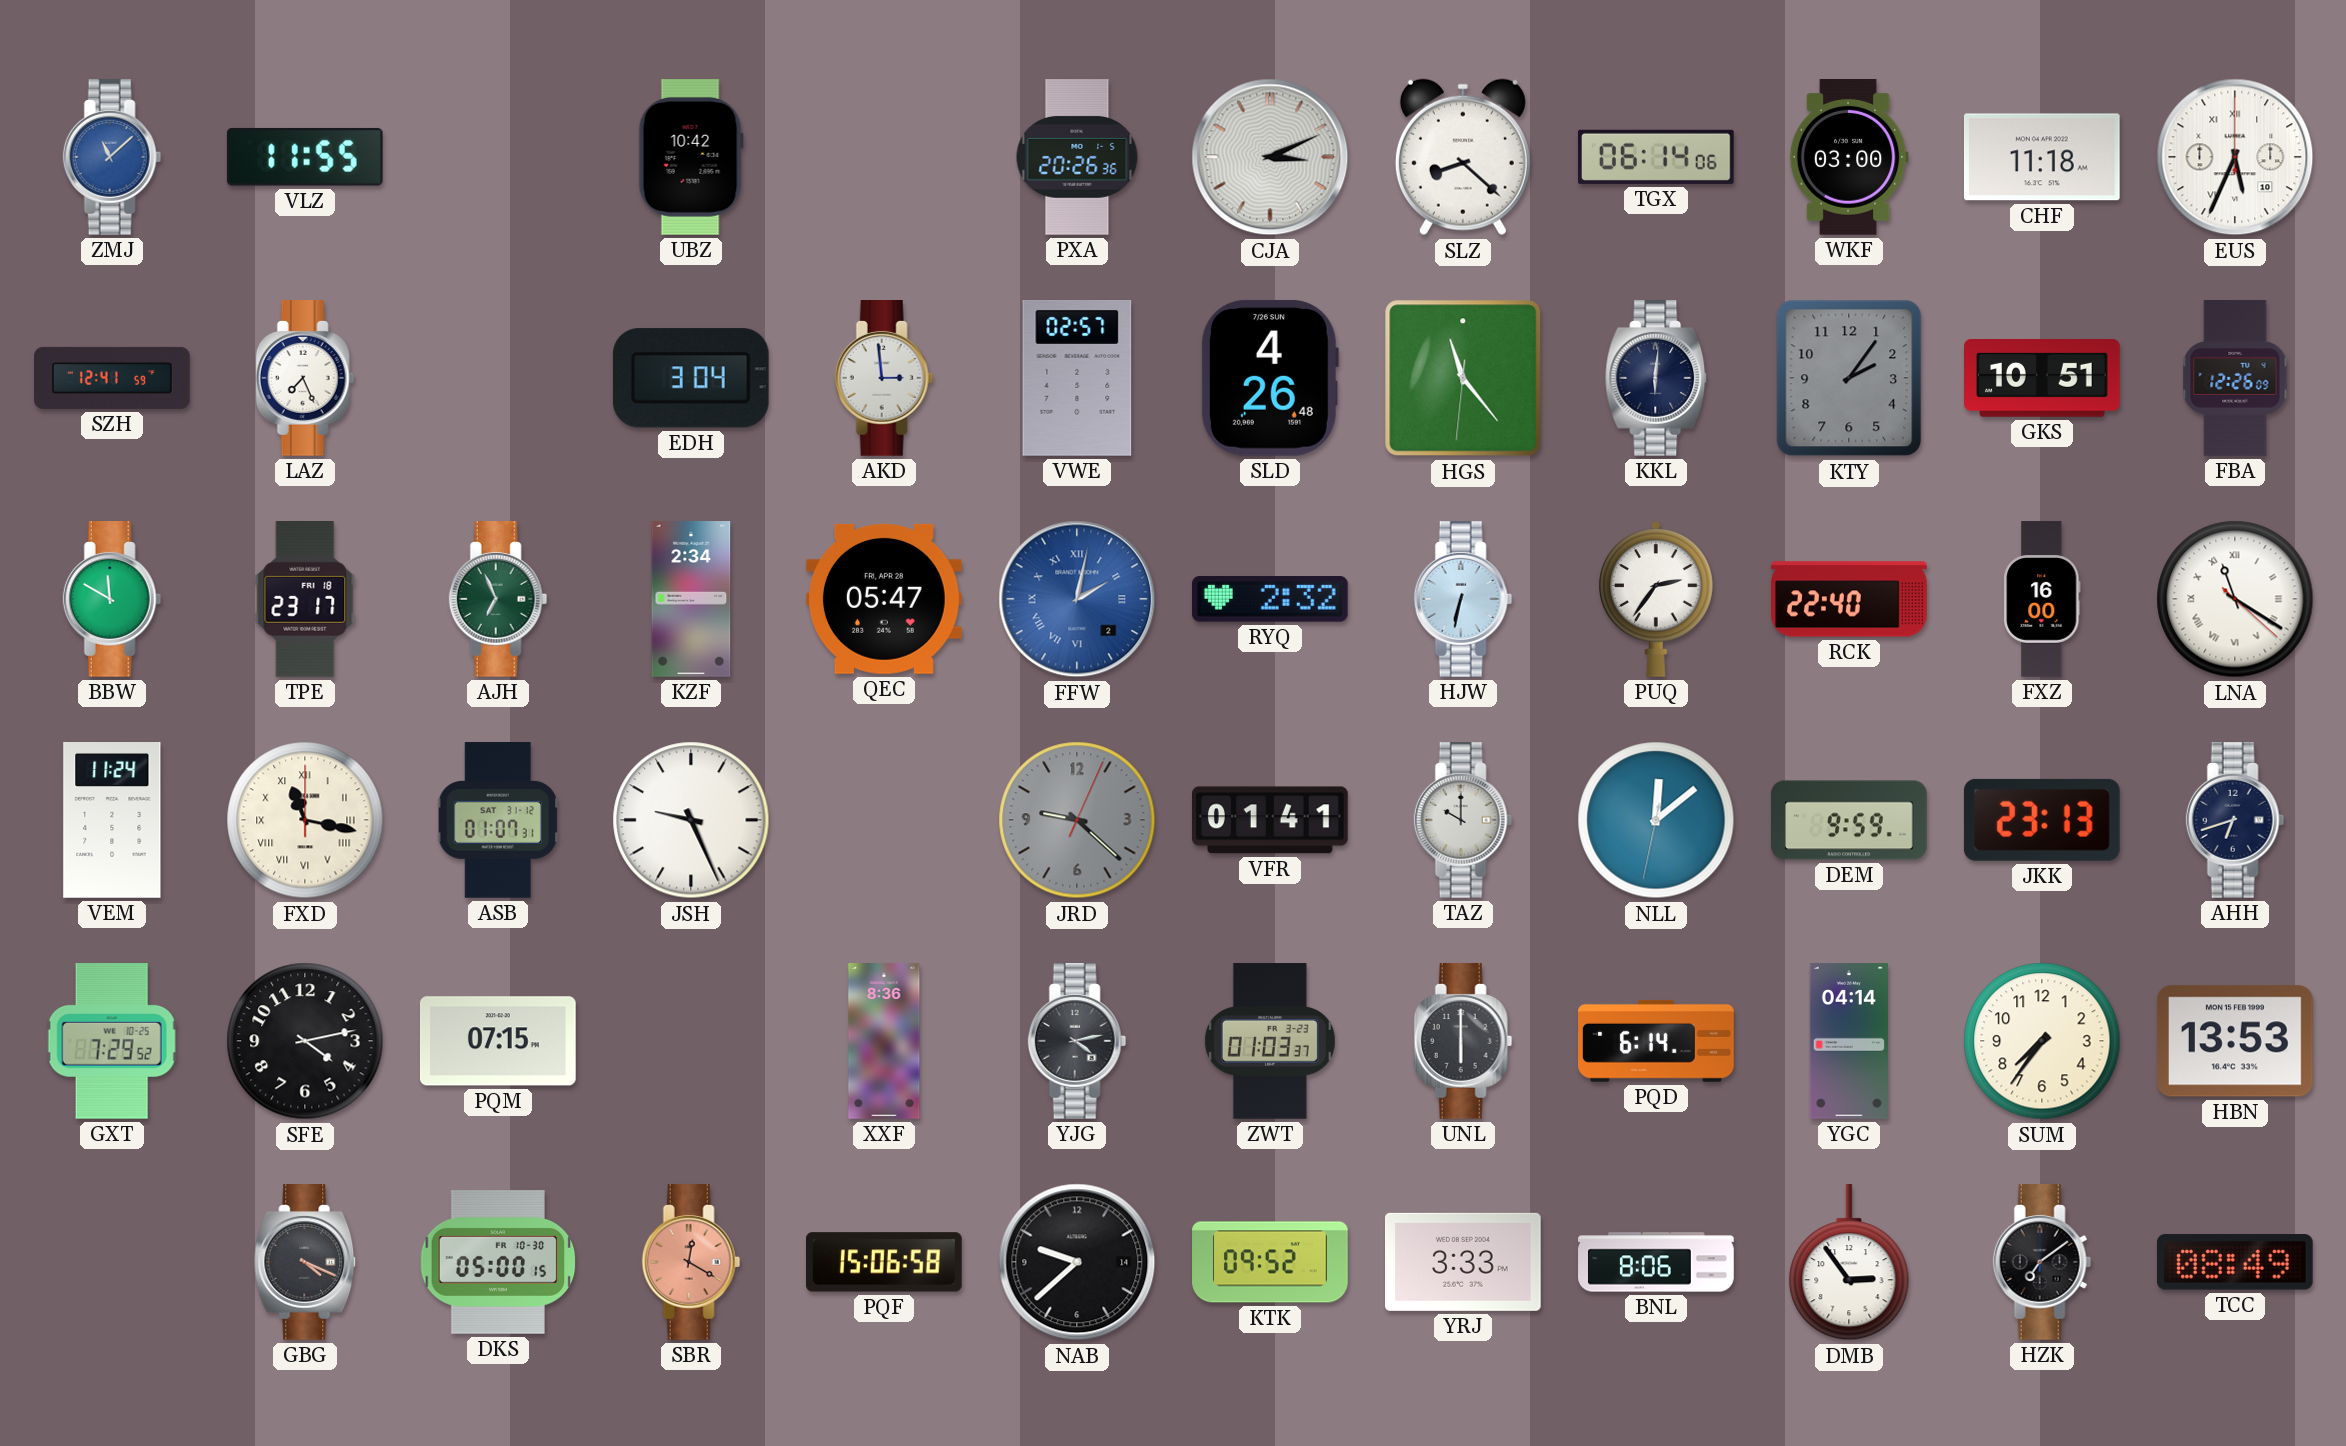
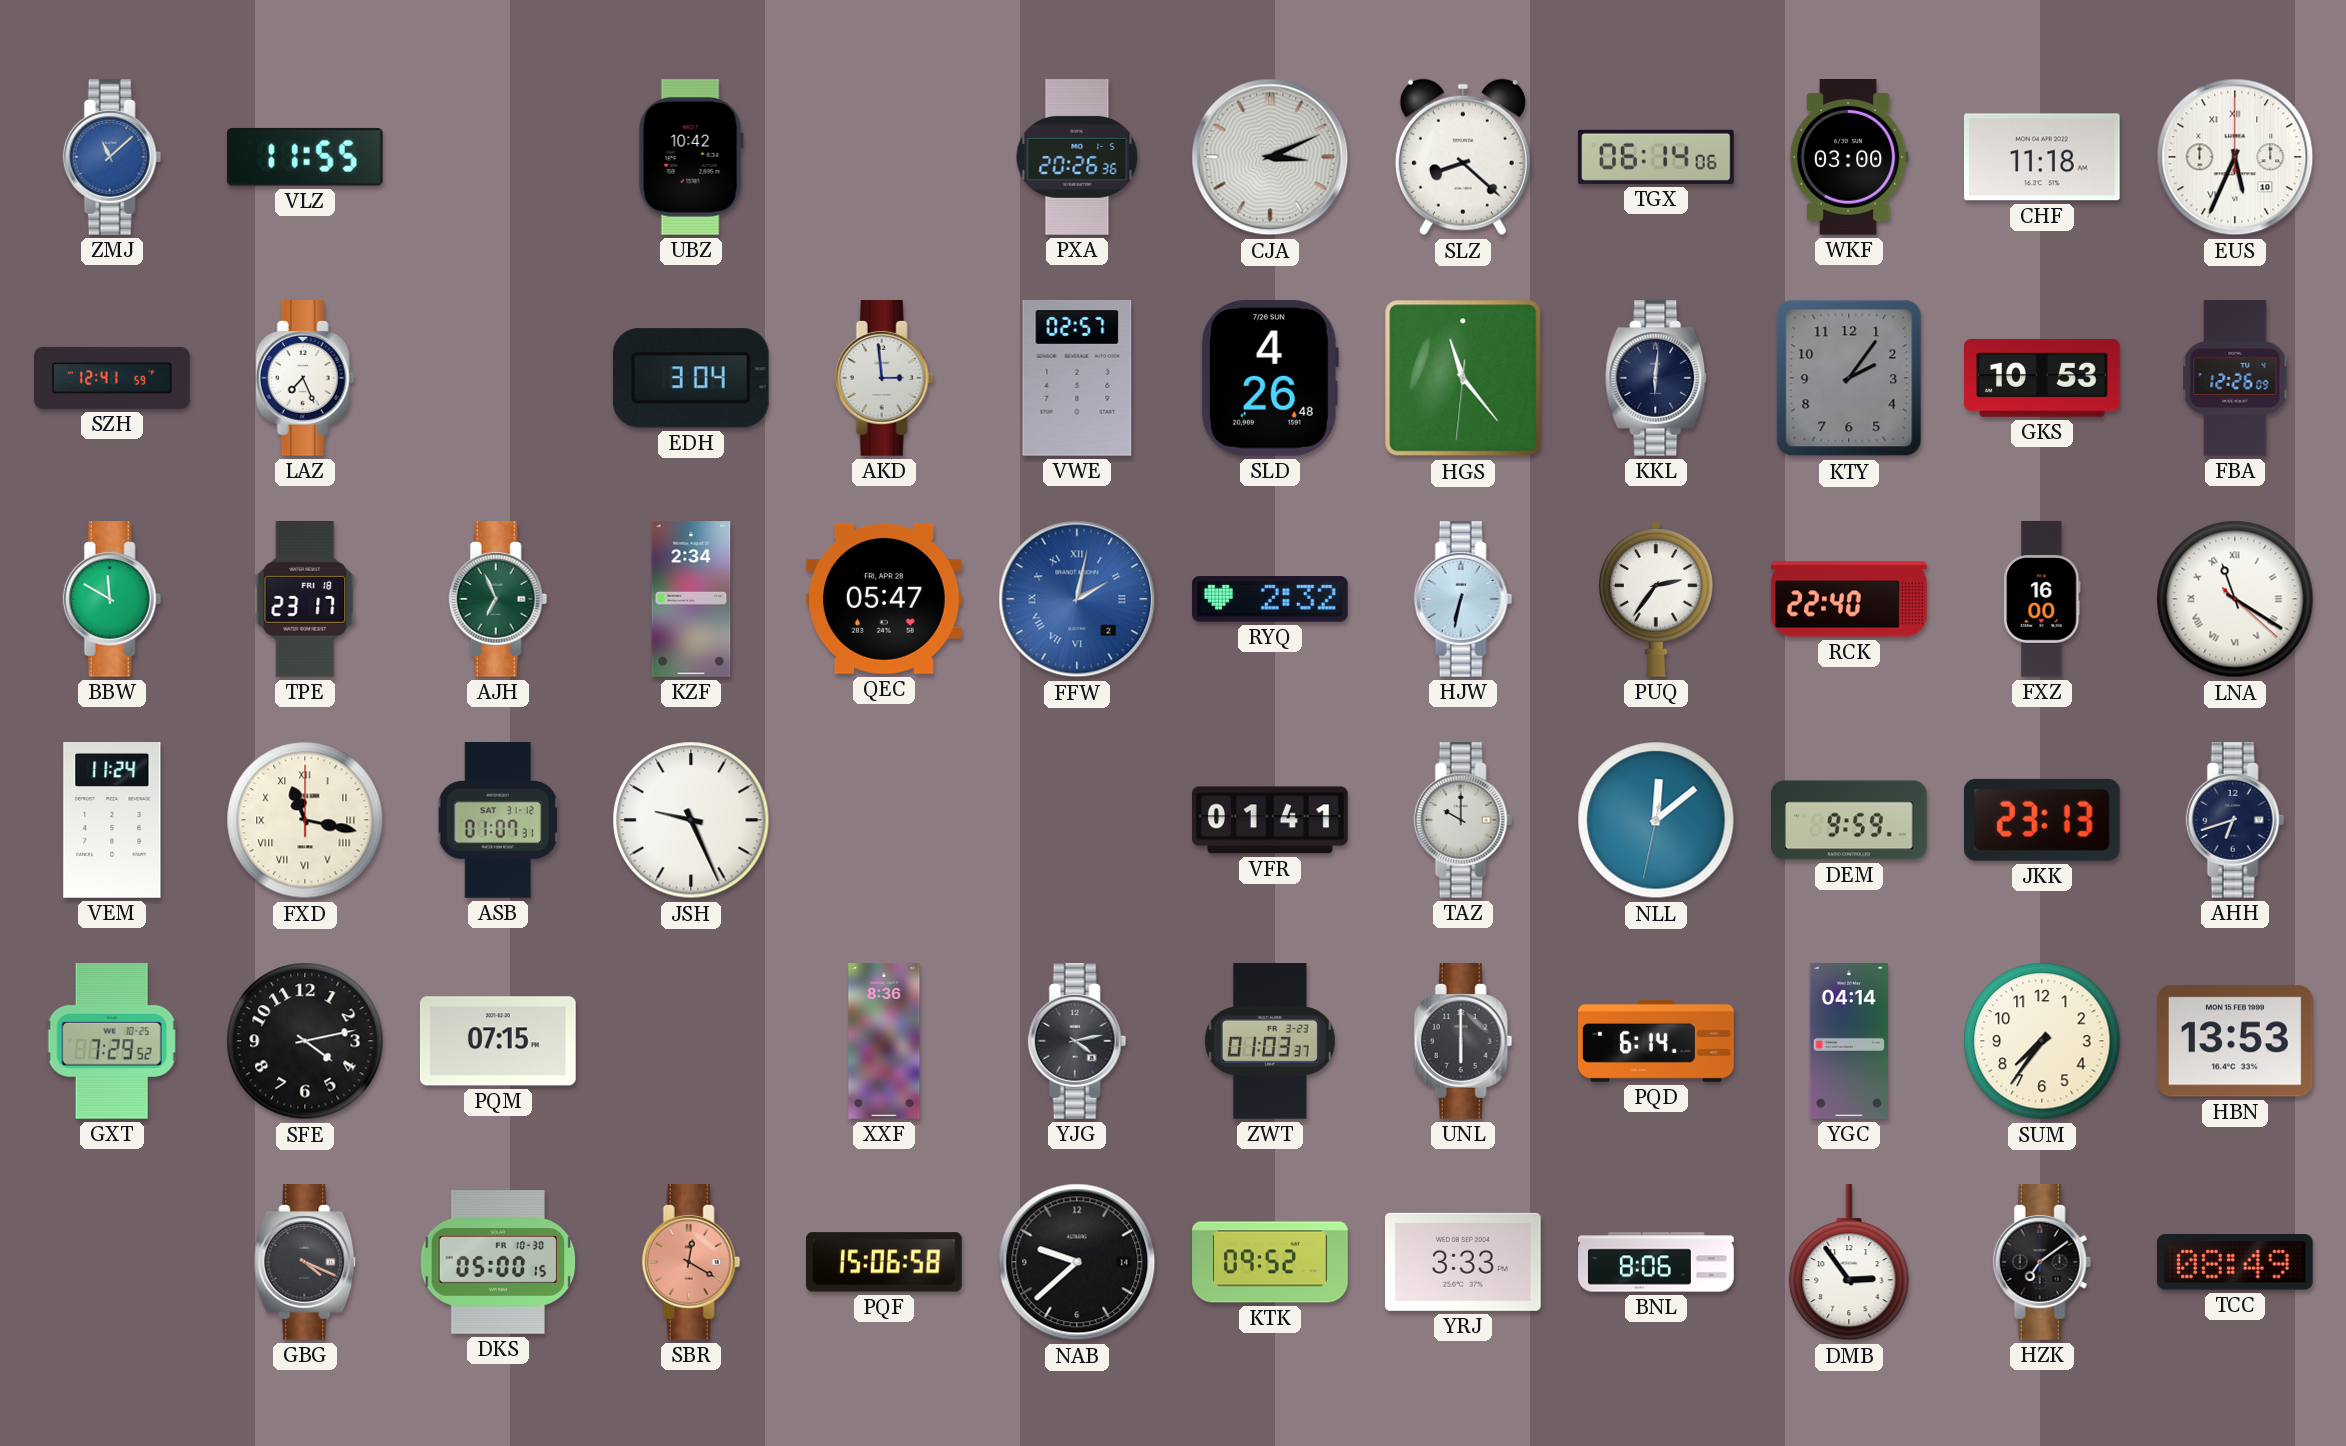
GKS: 10:51 -> 10:53
JRD: 9:22 -> none
